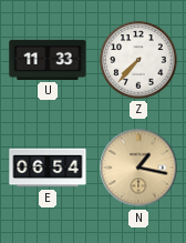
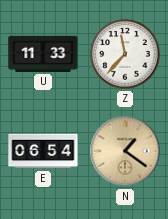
Z: 7:37 -> 11:37
N: 1:17 -> 1:21
